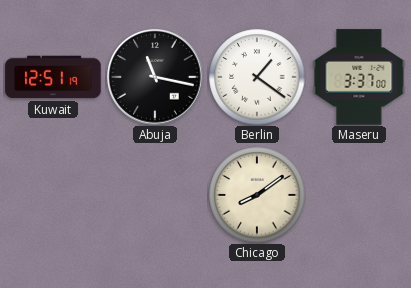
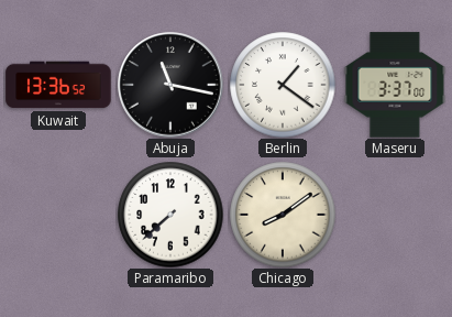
Kuwait: 12:51 -> 13:36
Paramaribo: none -> 7:38
